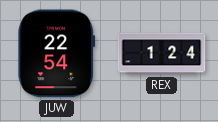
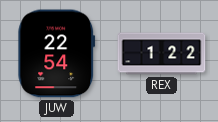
REX: 1:24 -> 1:22
